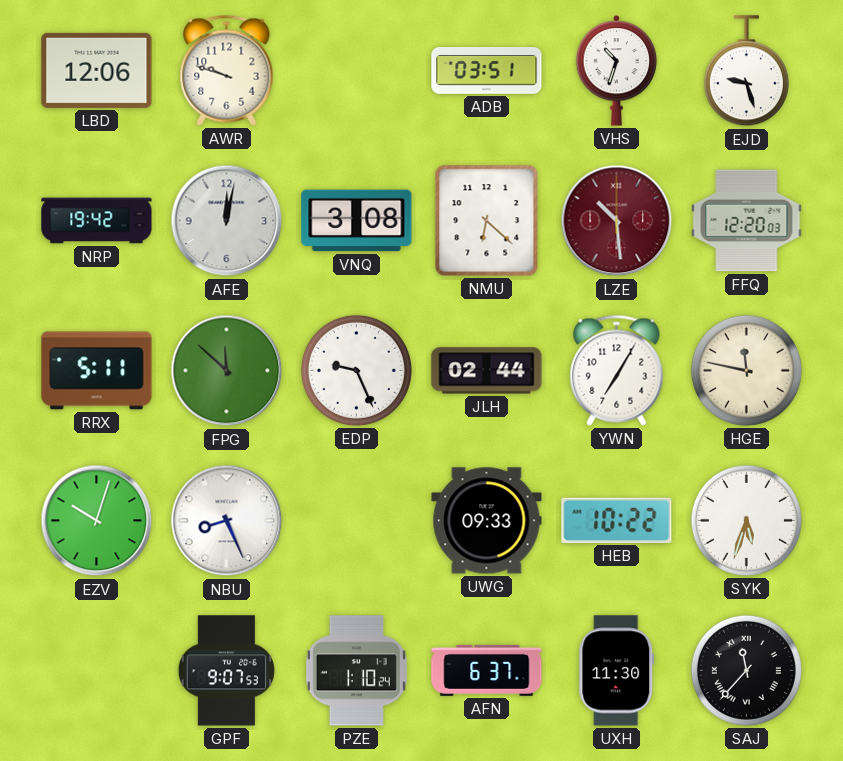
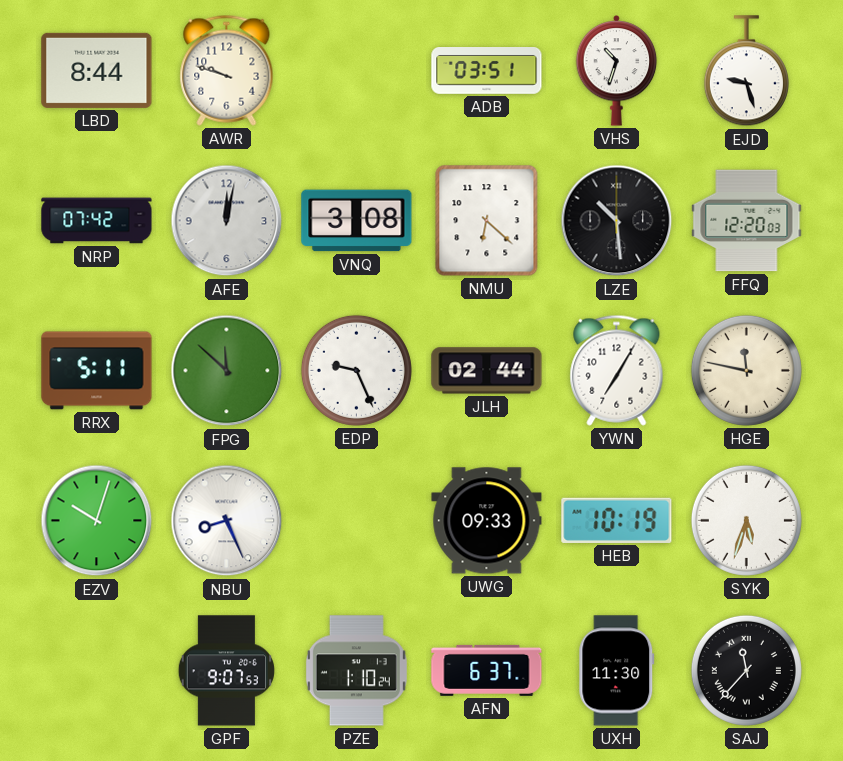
LBD: 12:06 -> 8:44
NRP: 19:42 -> 07:42
LZE dial: burgundy -> black
HEB: 10:22 -> 10:19
